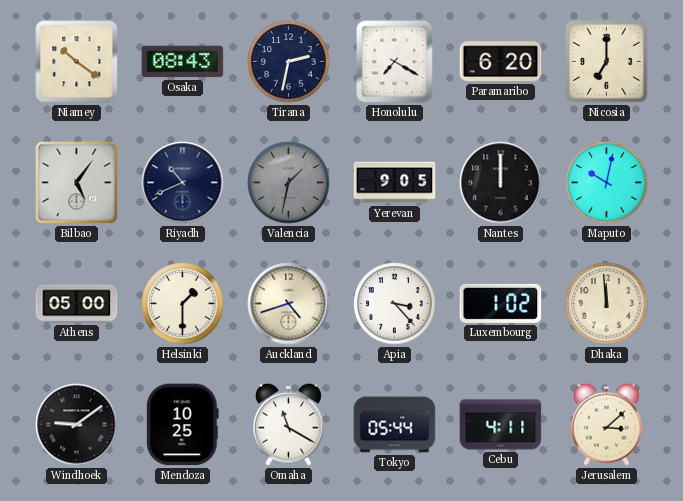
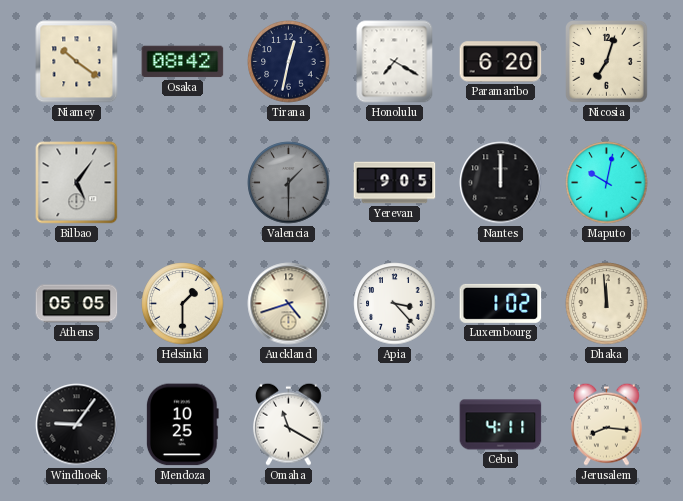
Osaka: 08:43 -> 08:42
Tirana: 2:32 -> 12:32
Nicosia: 7:00 -> 7:03
Riyadh: 10:41 -> none
Valencia: 1:32 -> 1:30
Athens: 05:00 -> 05:05
Windhoek: 9:09 -> 9:06
Tokyo: 05:44 -> none
Jerusalem: 3:08 -> 8:16
